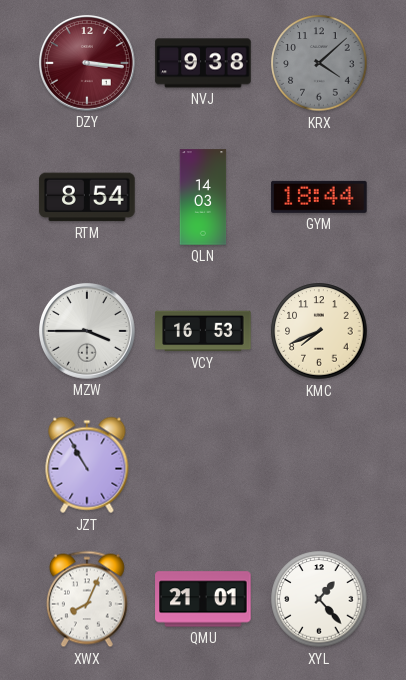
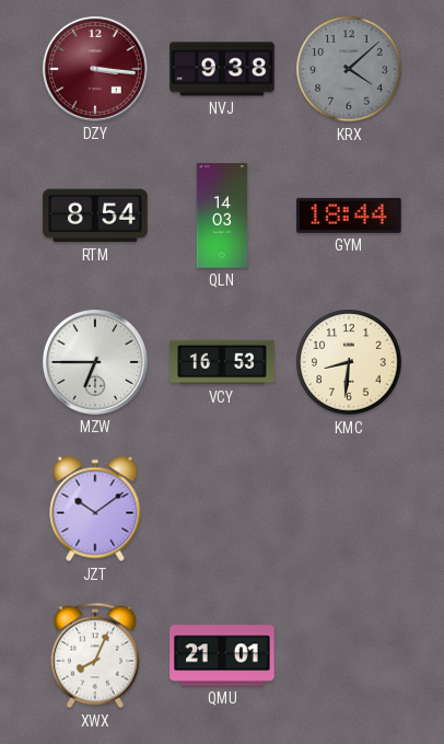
MZW: 3:45 -> 6:45
KMC: 7:41 -> 8:31
JZT: 10:55 -> 10:09
XYL: 1:23 -> none
